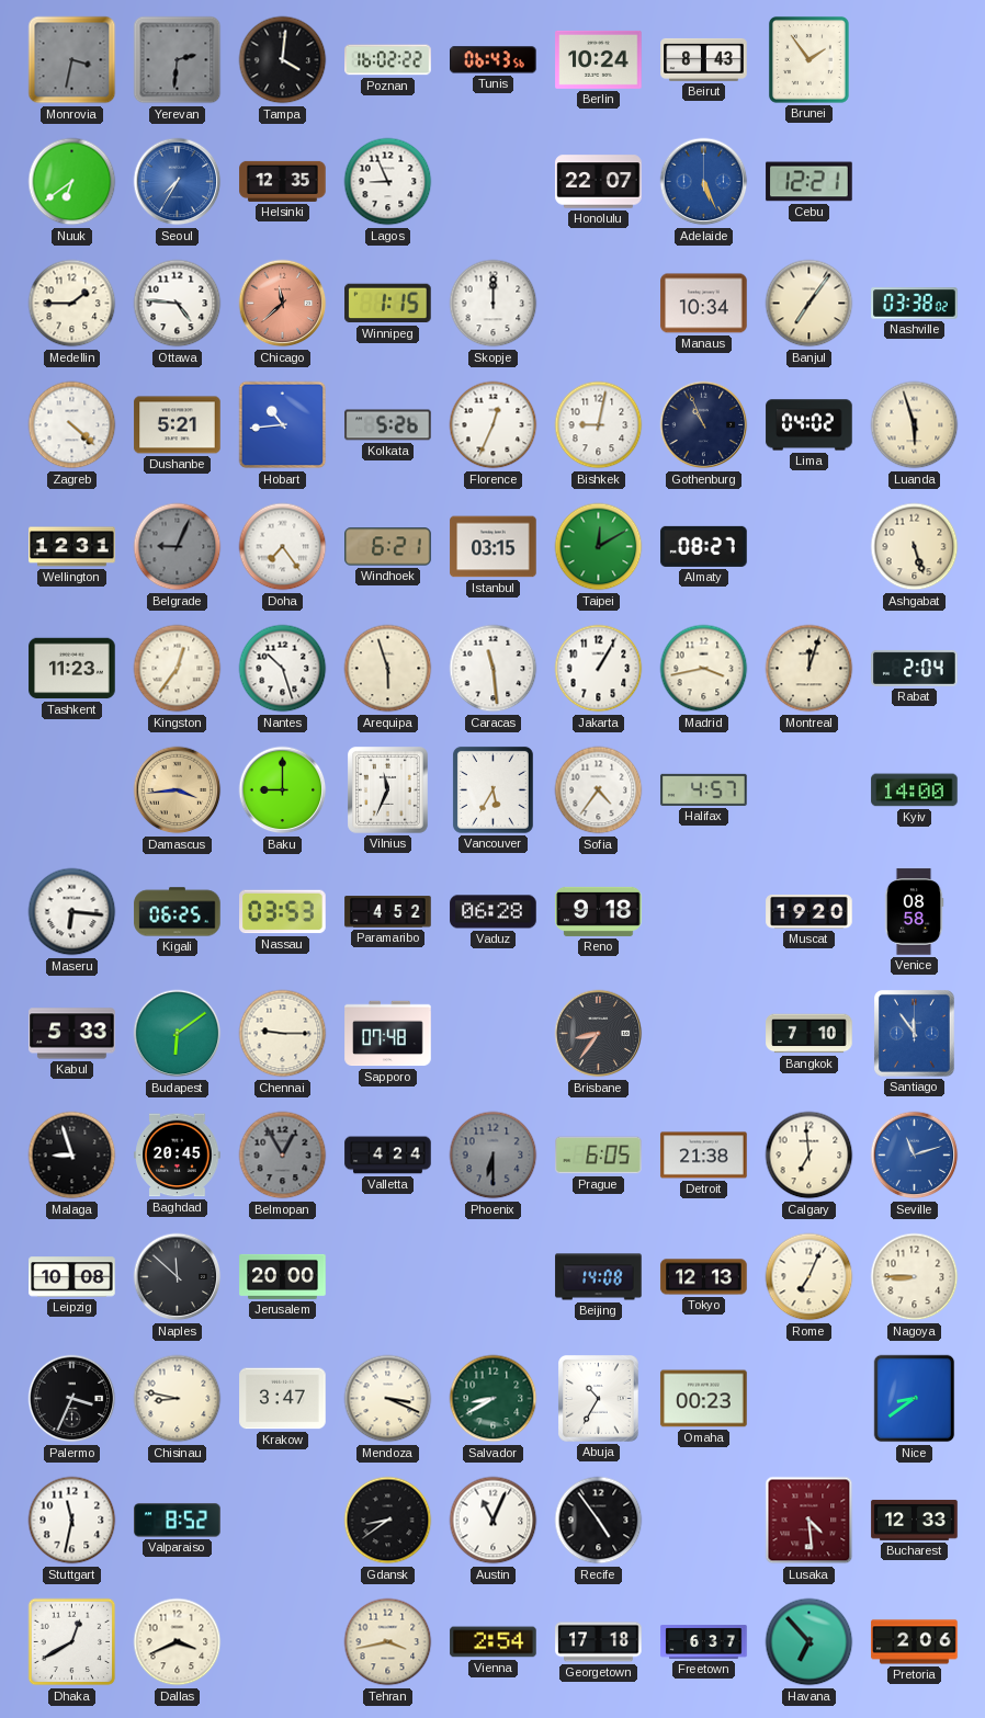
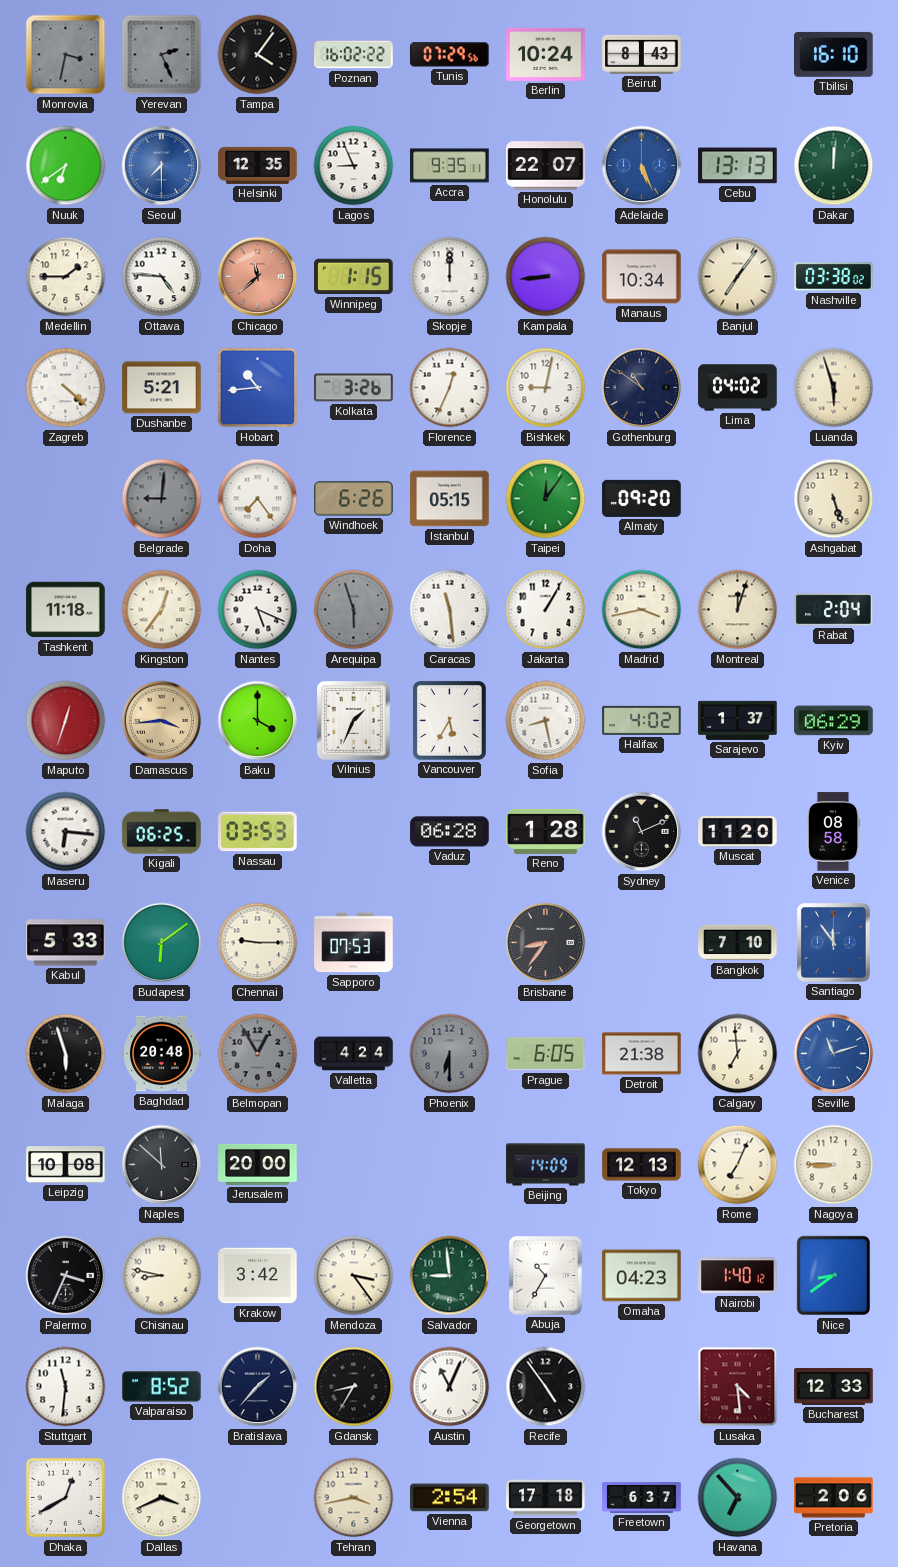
Yerevan: 2:31 -> 2:26
Tampa: 4:01 -> 4:06
Tunis: 06:43 -> 07:29
Brunei: 1:54 -> none
Tbilisi: none -> 16:10
Seoul: 7:35 -> 7:30
Accra: none -> 9:35
Cebu: 12:21 -> 13:13
Dakar: none -> 12:01
Kampala: none -> 8:44
Kolkata: 5:26 -> 3:26
Gothenburg: 10:56 -> 10:51
Wellington: 12:31 -> none
Belgrade: 9:04 -> 9:01
Windhoek: 6:21 -> 6:26
Istanbul: 03:15 -> 05:15
Taipei: 12:10 -> 12:06
Almaty: 08:27 -> 09:20
Tashkent: 11:23 -> 11:18
Nantes: 10:27 -> 5:19
Arequipa dial: cream -> grey
Maputo: none -> 12:33
Baku: 9:00 -> 4:00
Vilnius: 11:34 -> 1:34
Sofia: 4:36 -> 8:28
Halifax: 4:57 -> 4:02
Sarajevo: none -> 1:37
Kyiv: 14:00 -> 06:29
Paramaribo: 4:52 -> none
Reno: 9:18 -> 1:28
Sydney: none -> 11:11
Muscat: 19:20 -> 11:20
Sapporo: 07:48 -> 07:53
Malaga: 8:57 -> 5:57
Baghdad: 20:45 -> 20:48
Beijing: 14:08 -> 14:09
Krakow: 3:47 -> 3:42
Mendoza: 3:19 -> 3:24
Salvador: 8:40 -> 8:59
Omaha: 00:23 -> 04:23
Nairobi: none -> 1:40
Stuttgart: 11:32 -> 11:31
Bratislava: none -> 1:37
Gdansk: 8:39 -> 8:35
